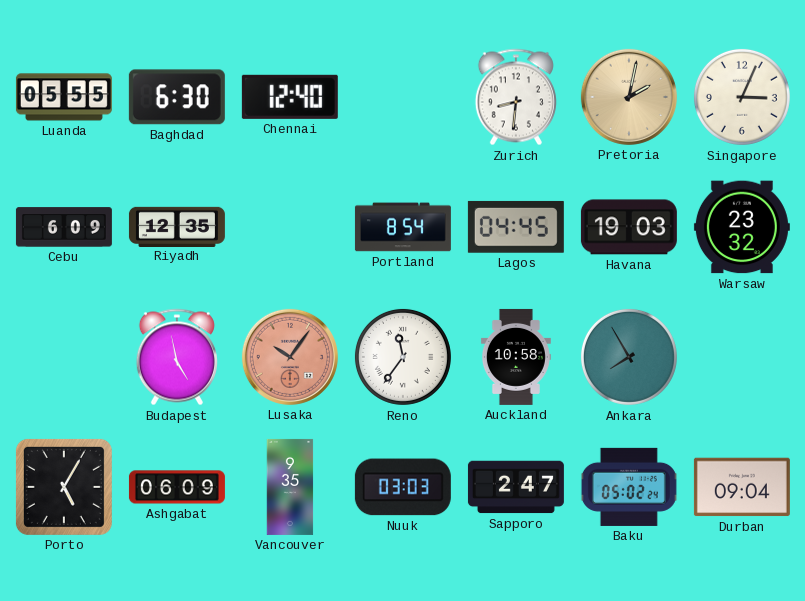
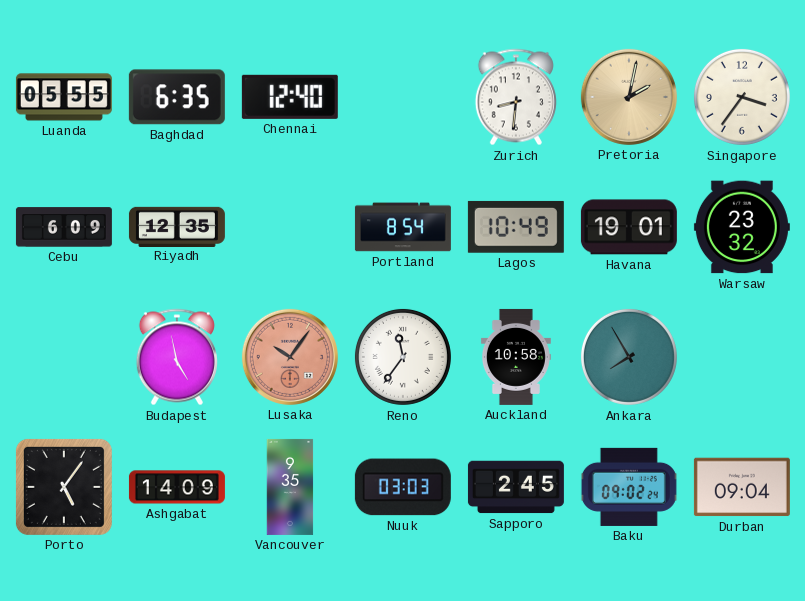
Baghdad: 6:30 -> 6:35
Singapore: 3:04 -> 3:36
Lagos: 04:45 -> 10:49
Havana: 19:03 -> 19:01
Porto: 5:05 -> 5:06
Ashgabat: 06:09 -> 14:09
Sapporo: 2:47 -> 2:45
Baku: 05:02 -> 09:02
